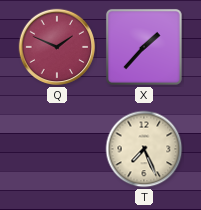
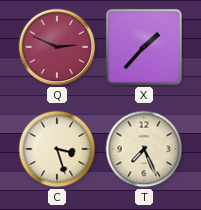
Q: 1:49 -> 2:49
C: none -> 3:27
